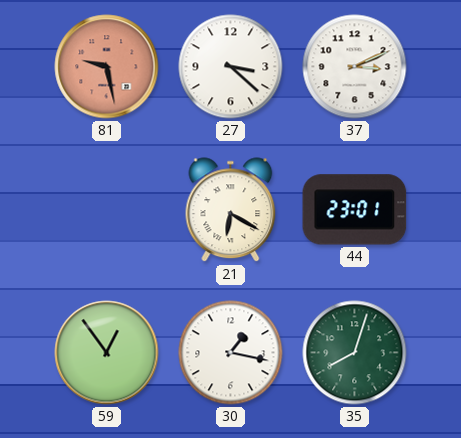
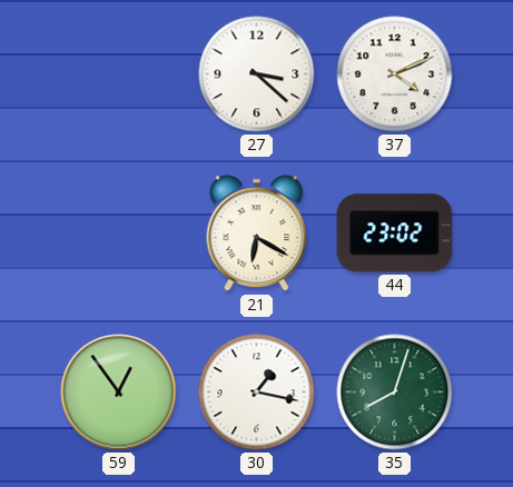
81: 9:28 -> none
37: 3:11 -> 4:11
44: 23:01 -> 23:02
